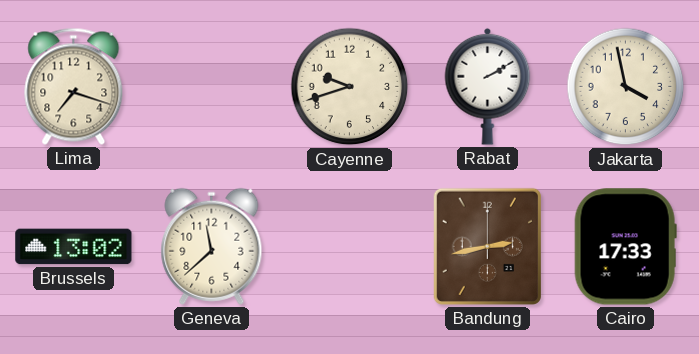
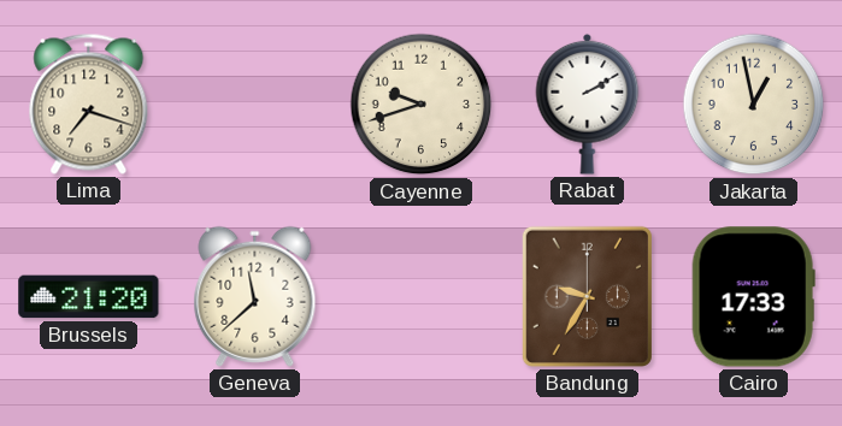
Jakarta: 3:58 -> 12:58
Brussels: 13:02 -> 21:20
Bandung: 2:43 -> 9:35
